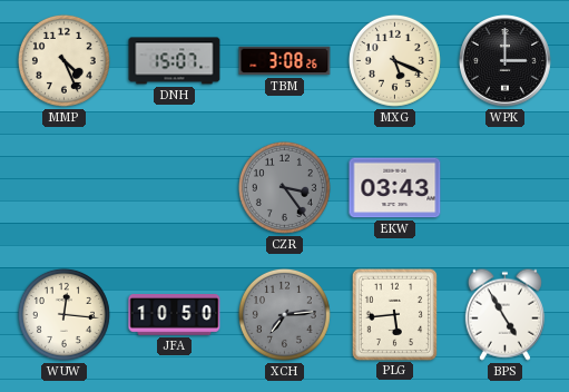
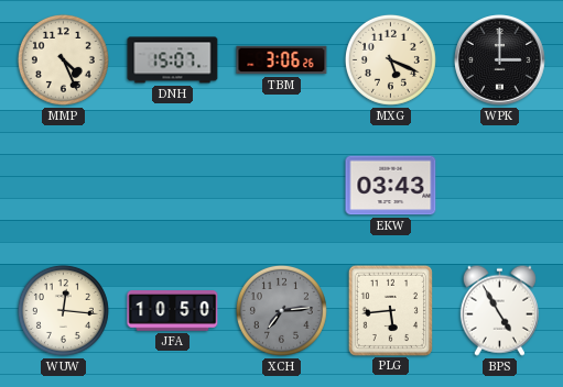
TBM: 3:08 -> 3:06
CZR: 3:24 -> none
